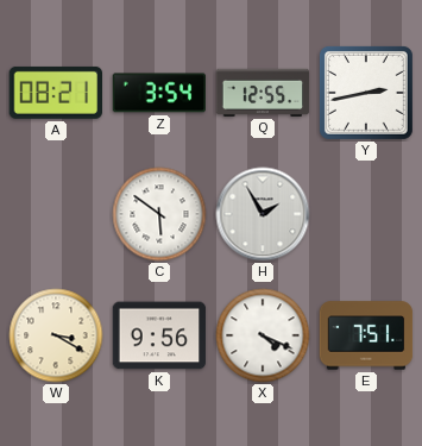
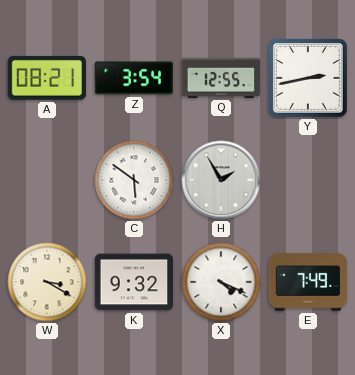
K: 9:56 -> 9:32
E: 7:51 -> 7:49
